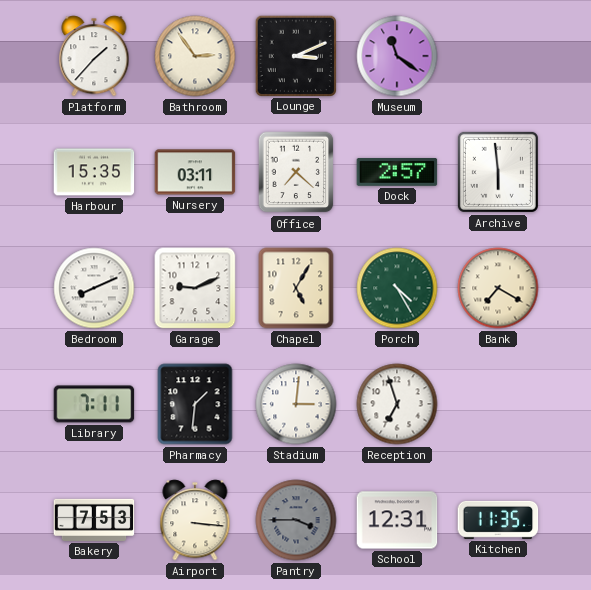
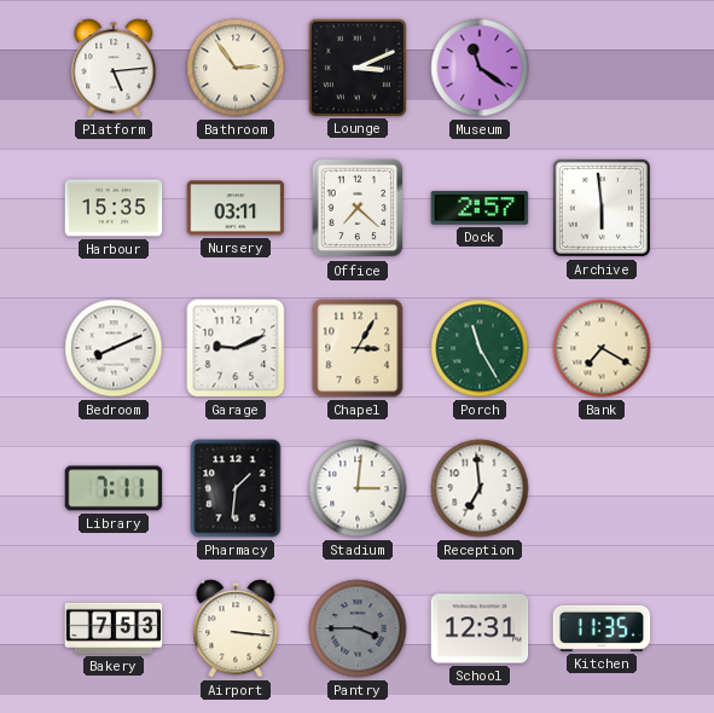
Platform: 1:37 -> 5:14
Chapel: 5:05 -> 3:05
Porch: 4:25 -> 11:25
Reception: 6:57 -> 6:59
